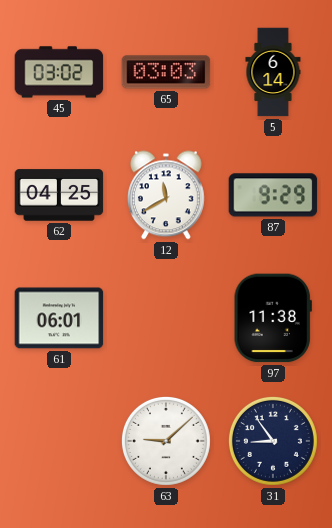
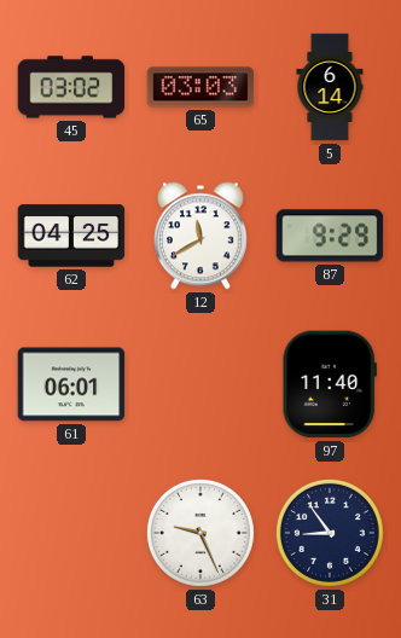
97: 11:38 -> 11:40
63: 9:08 -> 9:26
